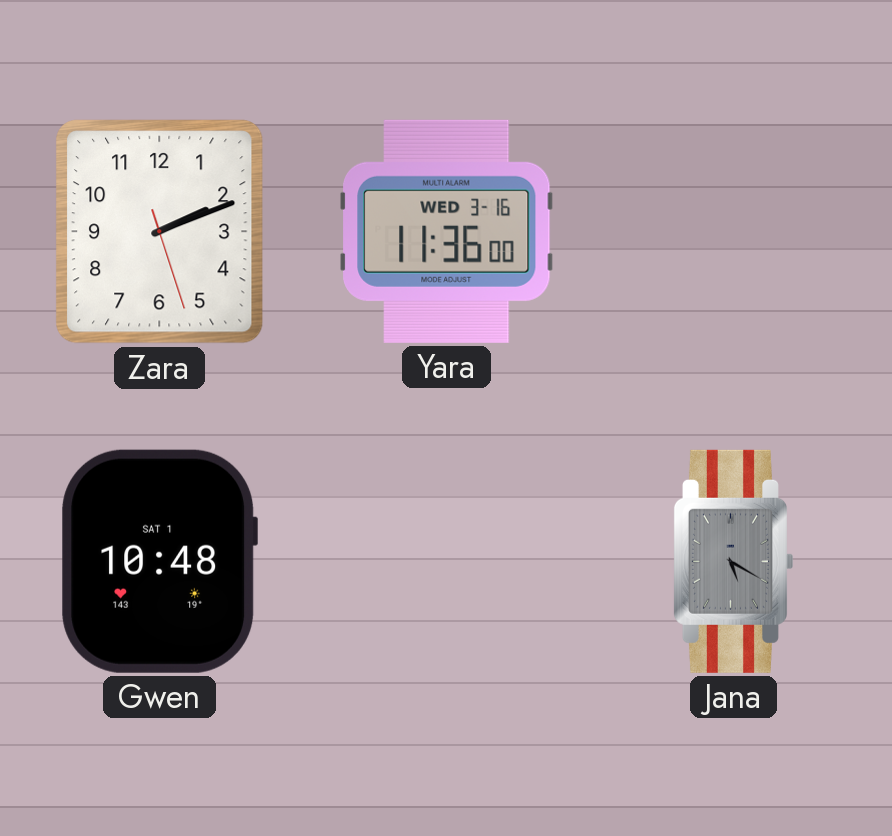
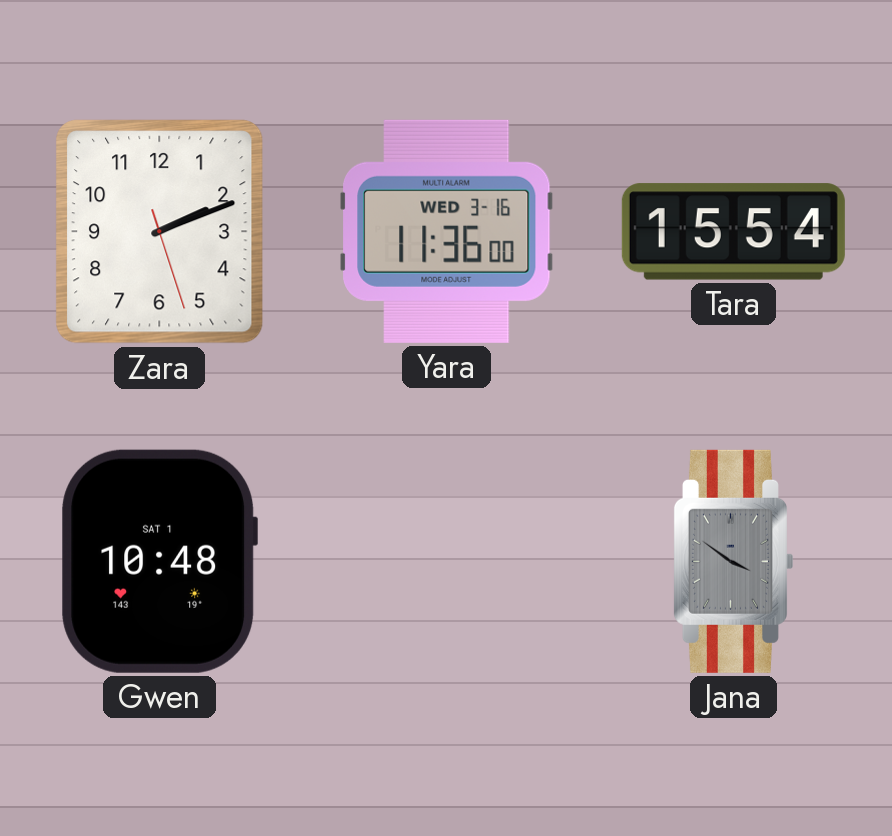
Tara: none -> 15:54
Jana: 5:20 -> 3:51
